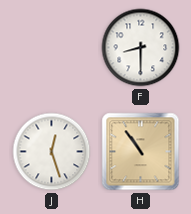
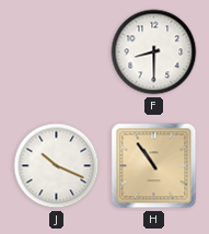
J: 12:27 -> 10:19
